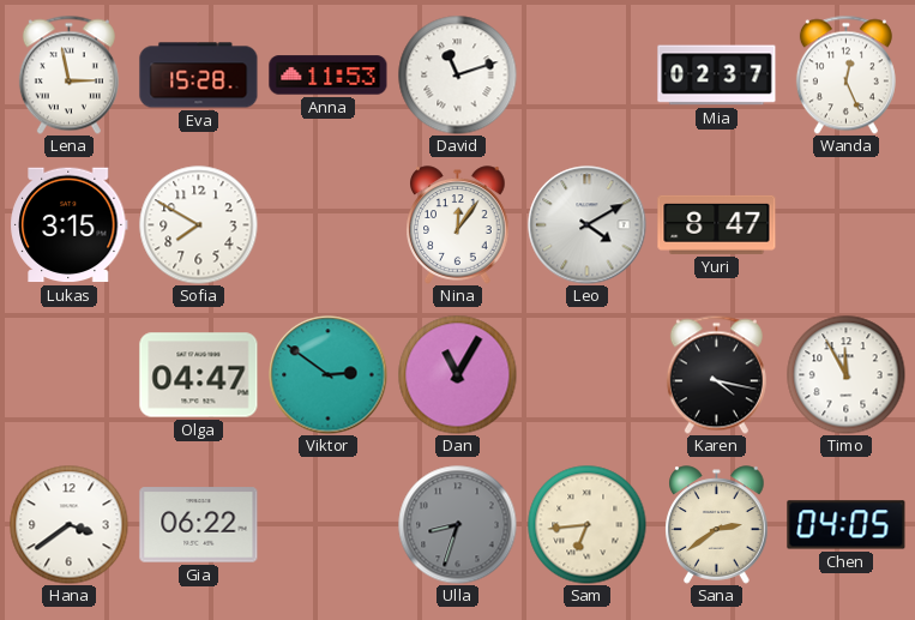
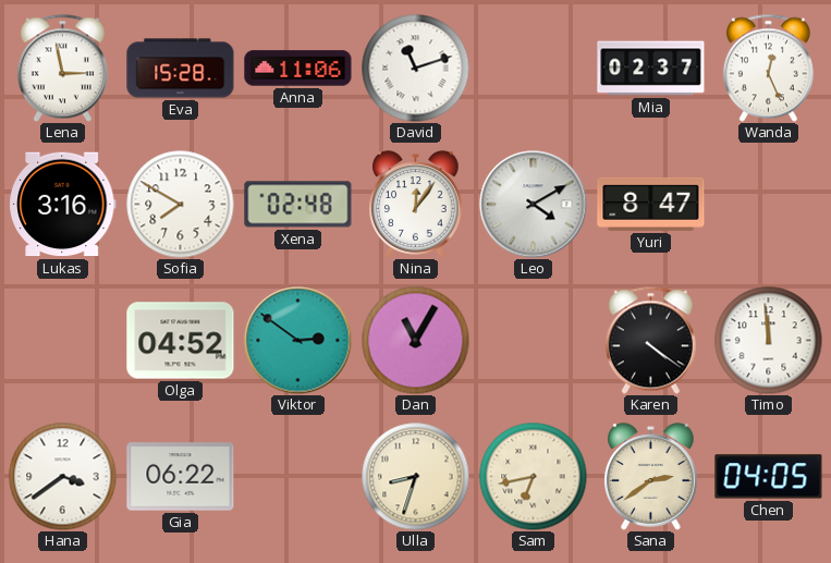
Anna: 11:53 -> 11:06
Lukas: 3:15 -> 3:16
Xena: none -> 02:48
Olga: 04:47 -> 04:52
Karen: 4:17 -> 4:21
Timo: 11:55 -> 11:59
Ulla dial: grey -> cream
Sam: 6:44 -> 6:43
